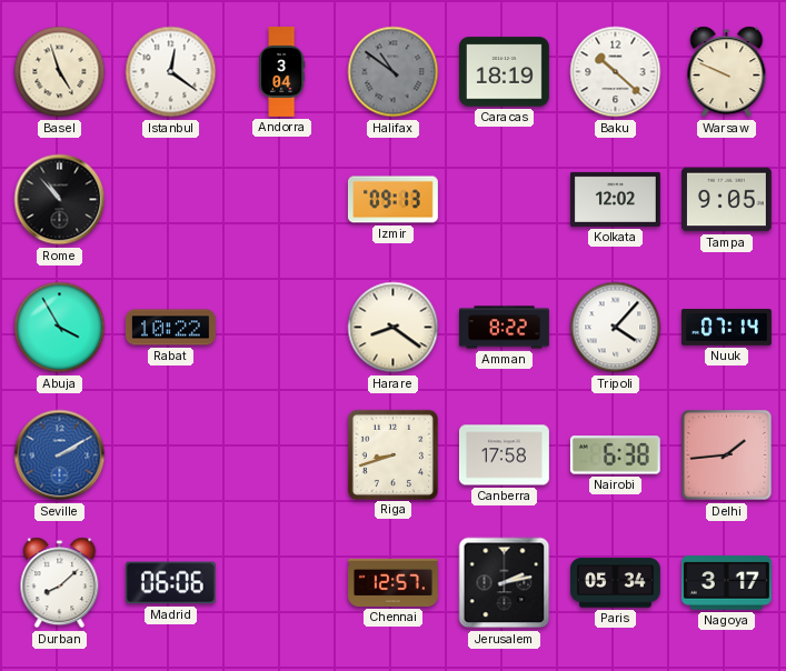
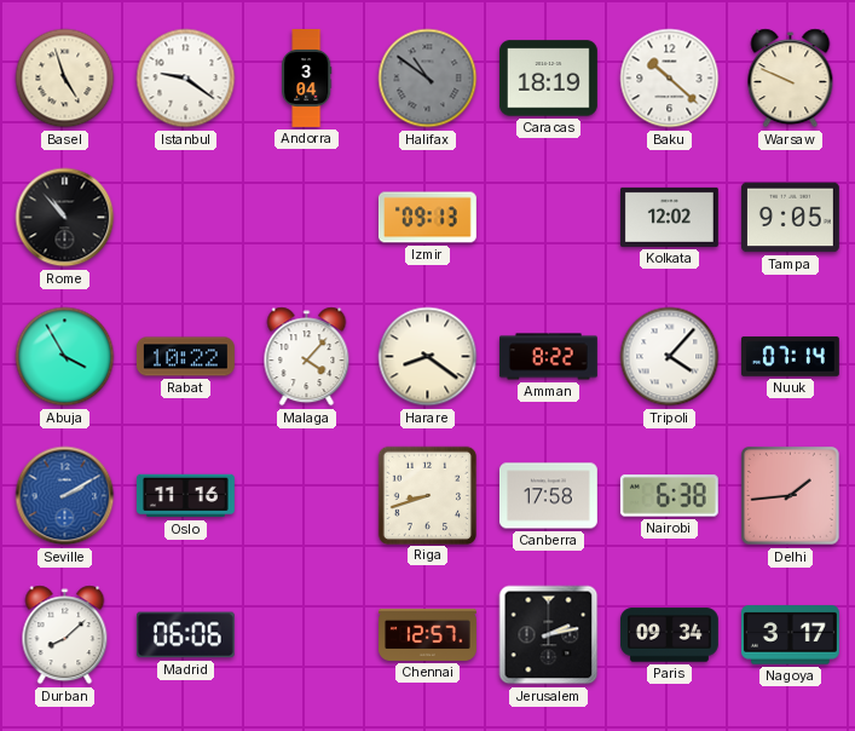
Istanbul: 12:21 -> 9:21
Malaga: none -> 4:07
Oslo: none -> 11:16
Paris: 05:34 -> 09:34
